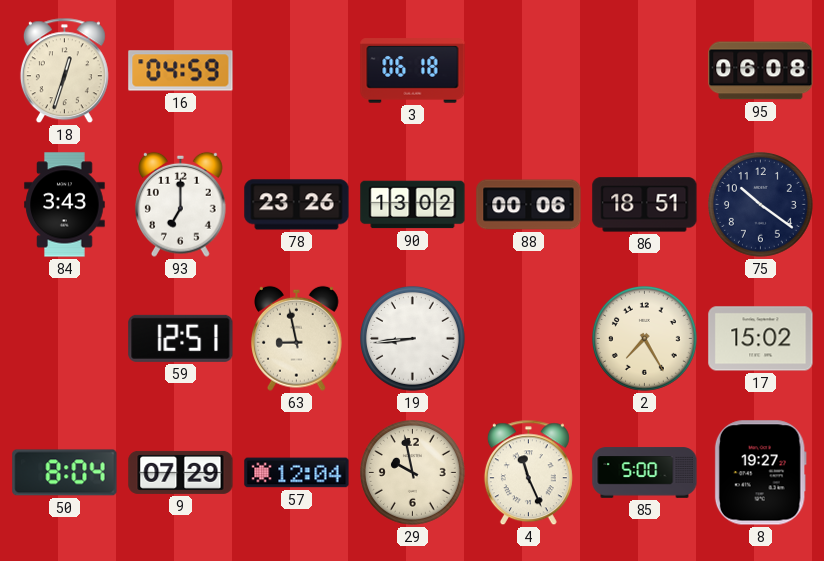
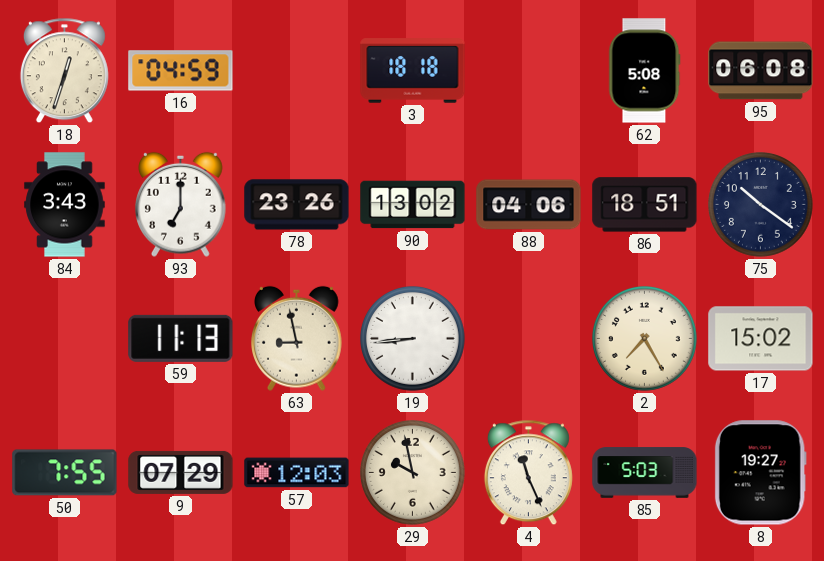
3: 06:18 -> 18:18
62: none -> 5:08
88: 00:06 -> 04:06
59: 12:51 -> 11:13
50: 8:04 -> 7:55
57: 12:04 -> 12:03
85: 5:00 -> 5:03
